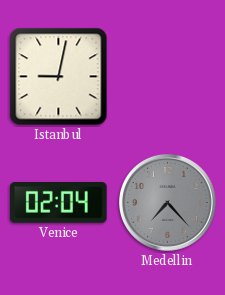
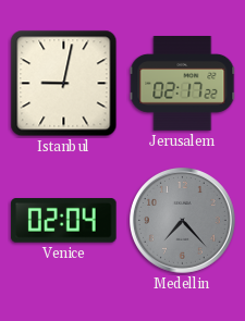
Jerusalem: none -> 02:17
